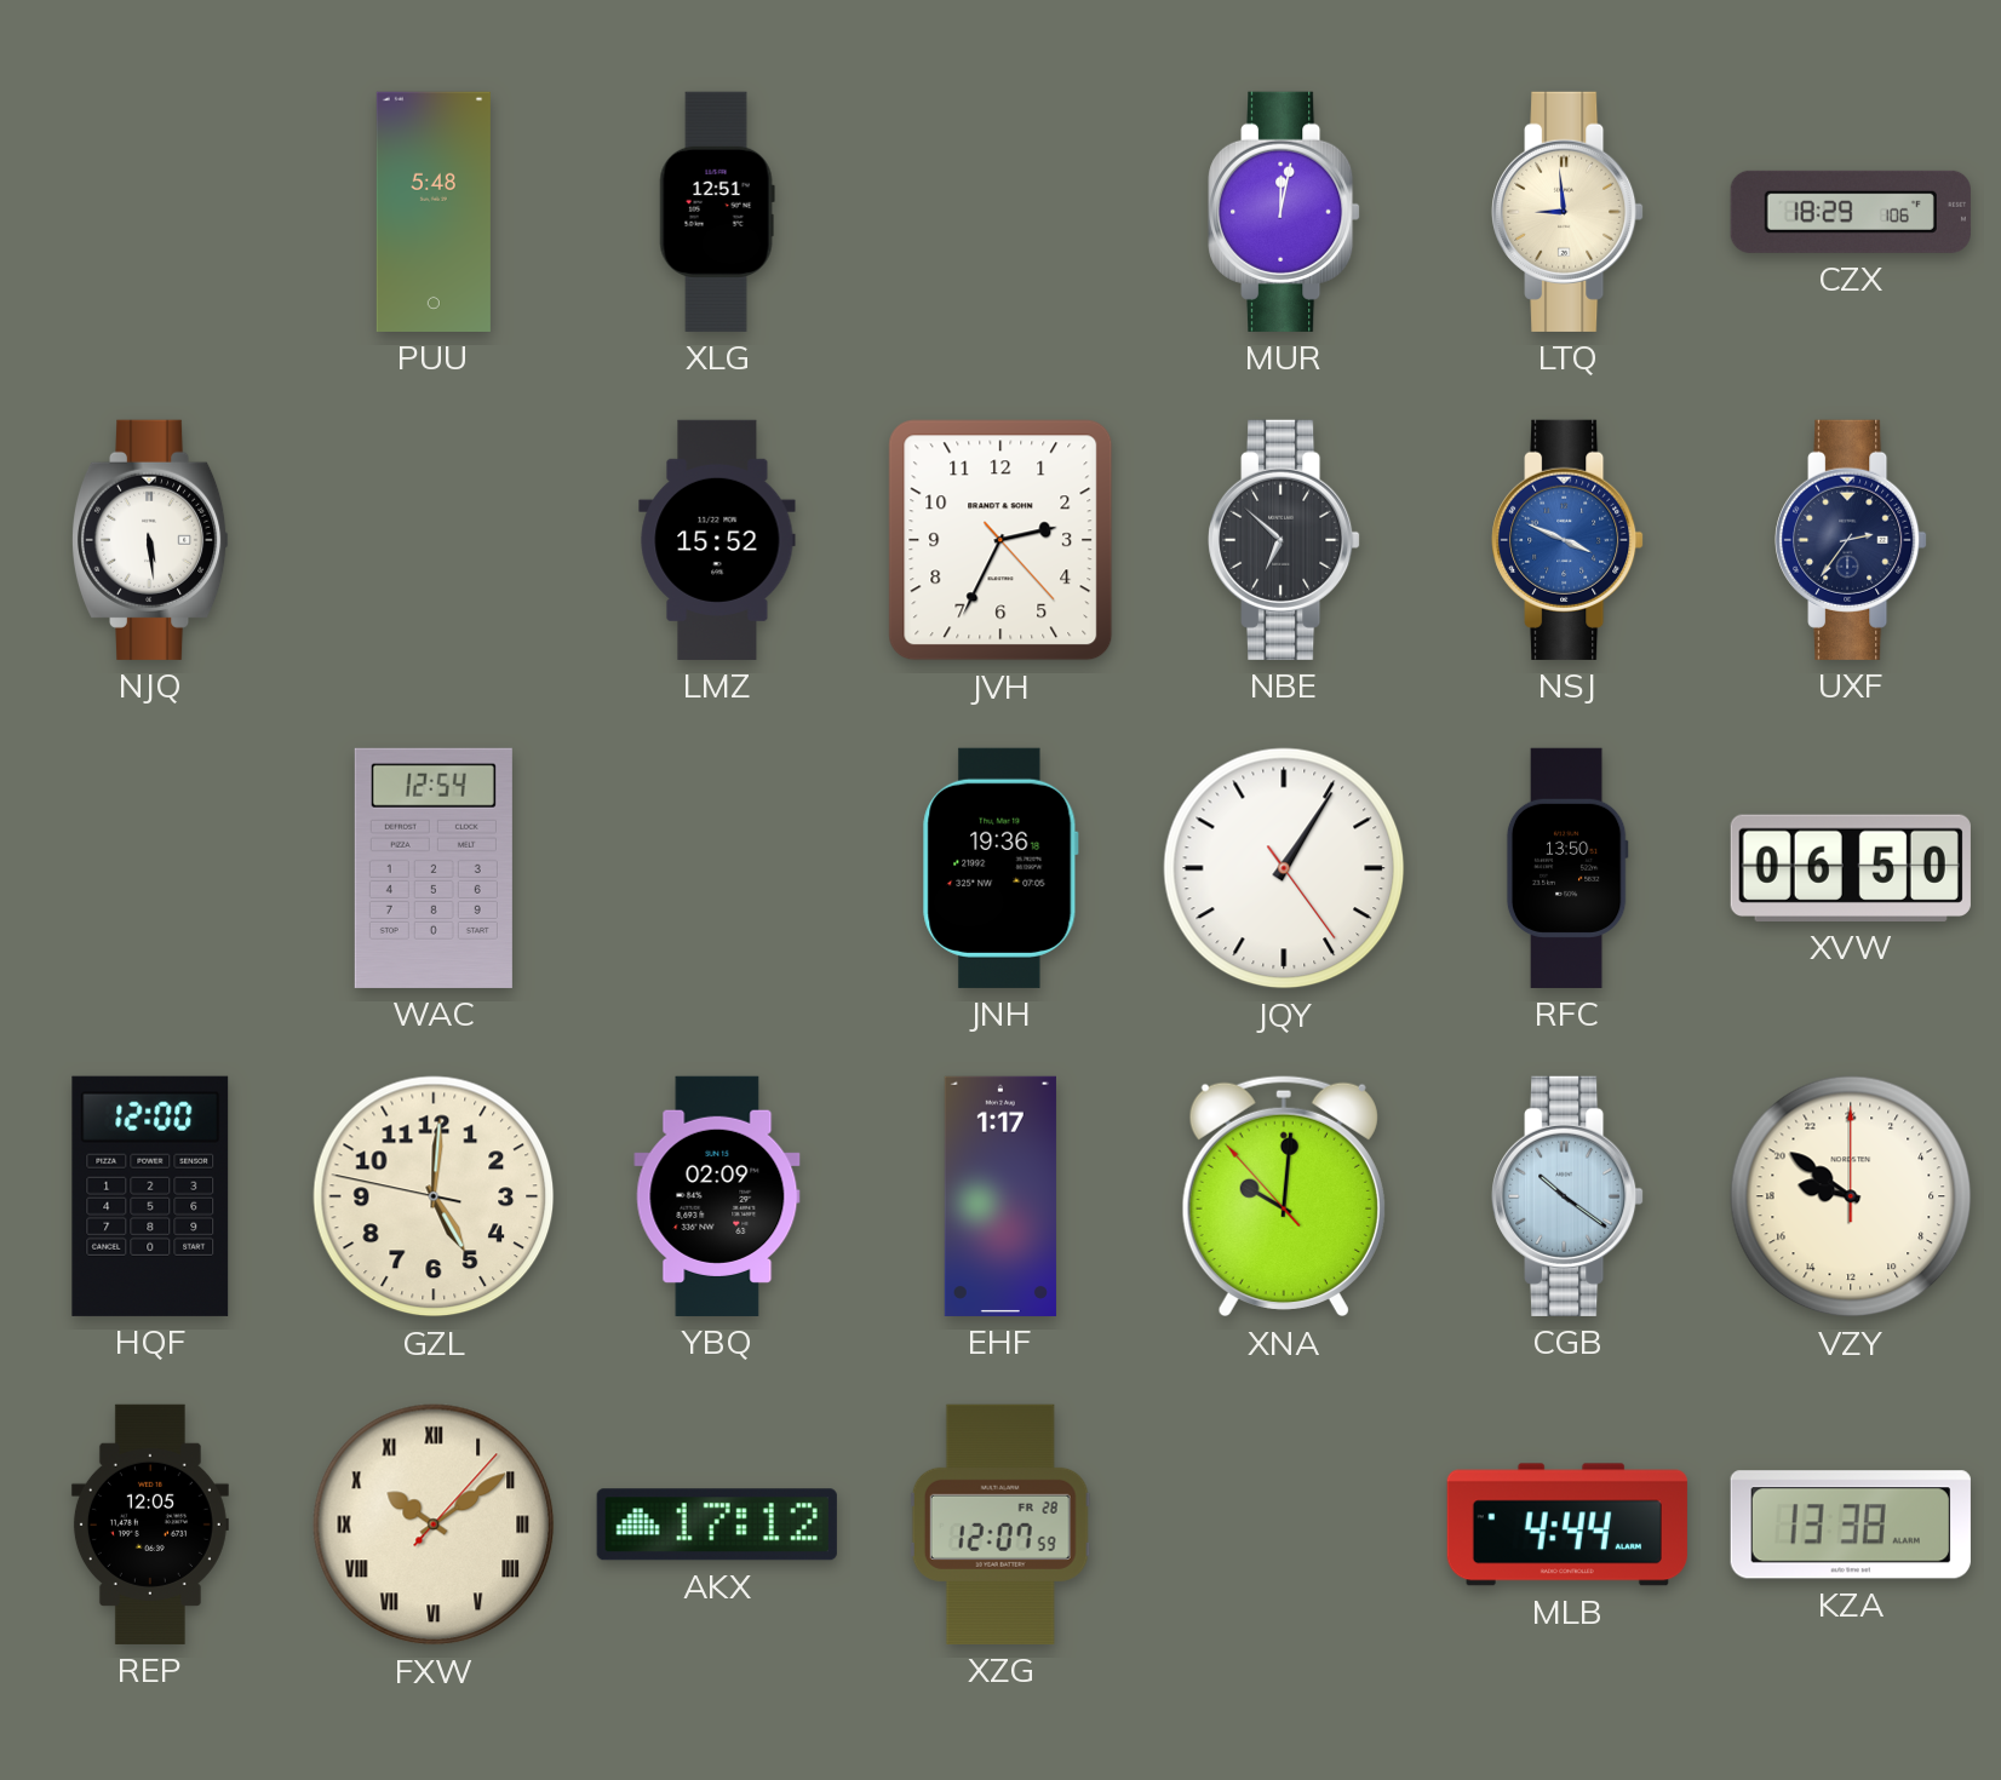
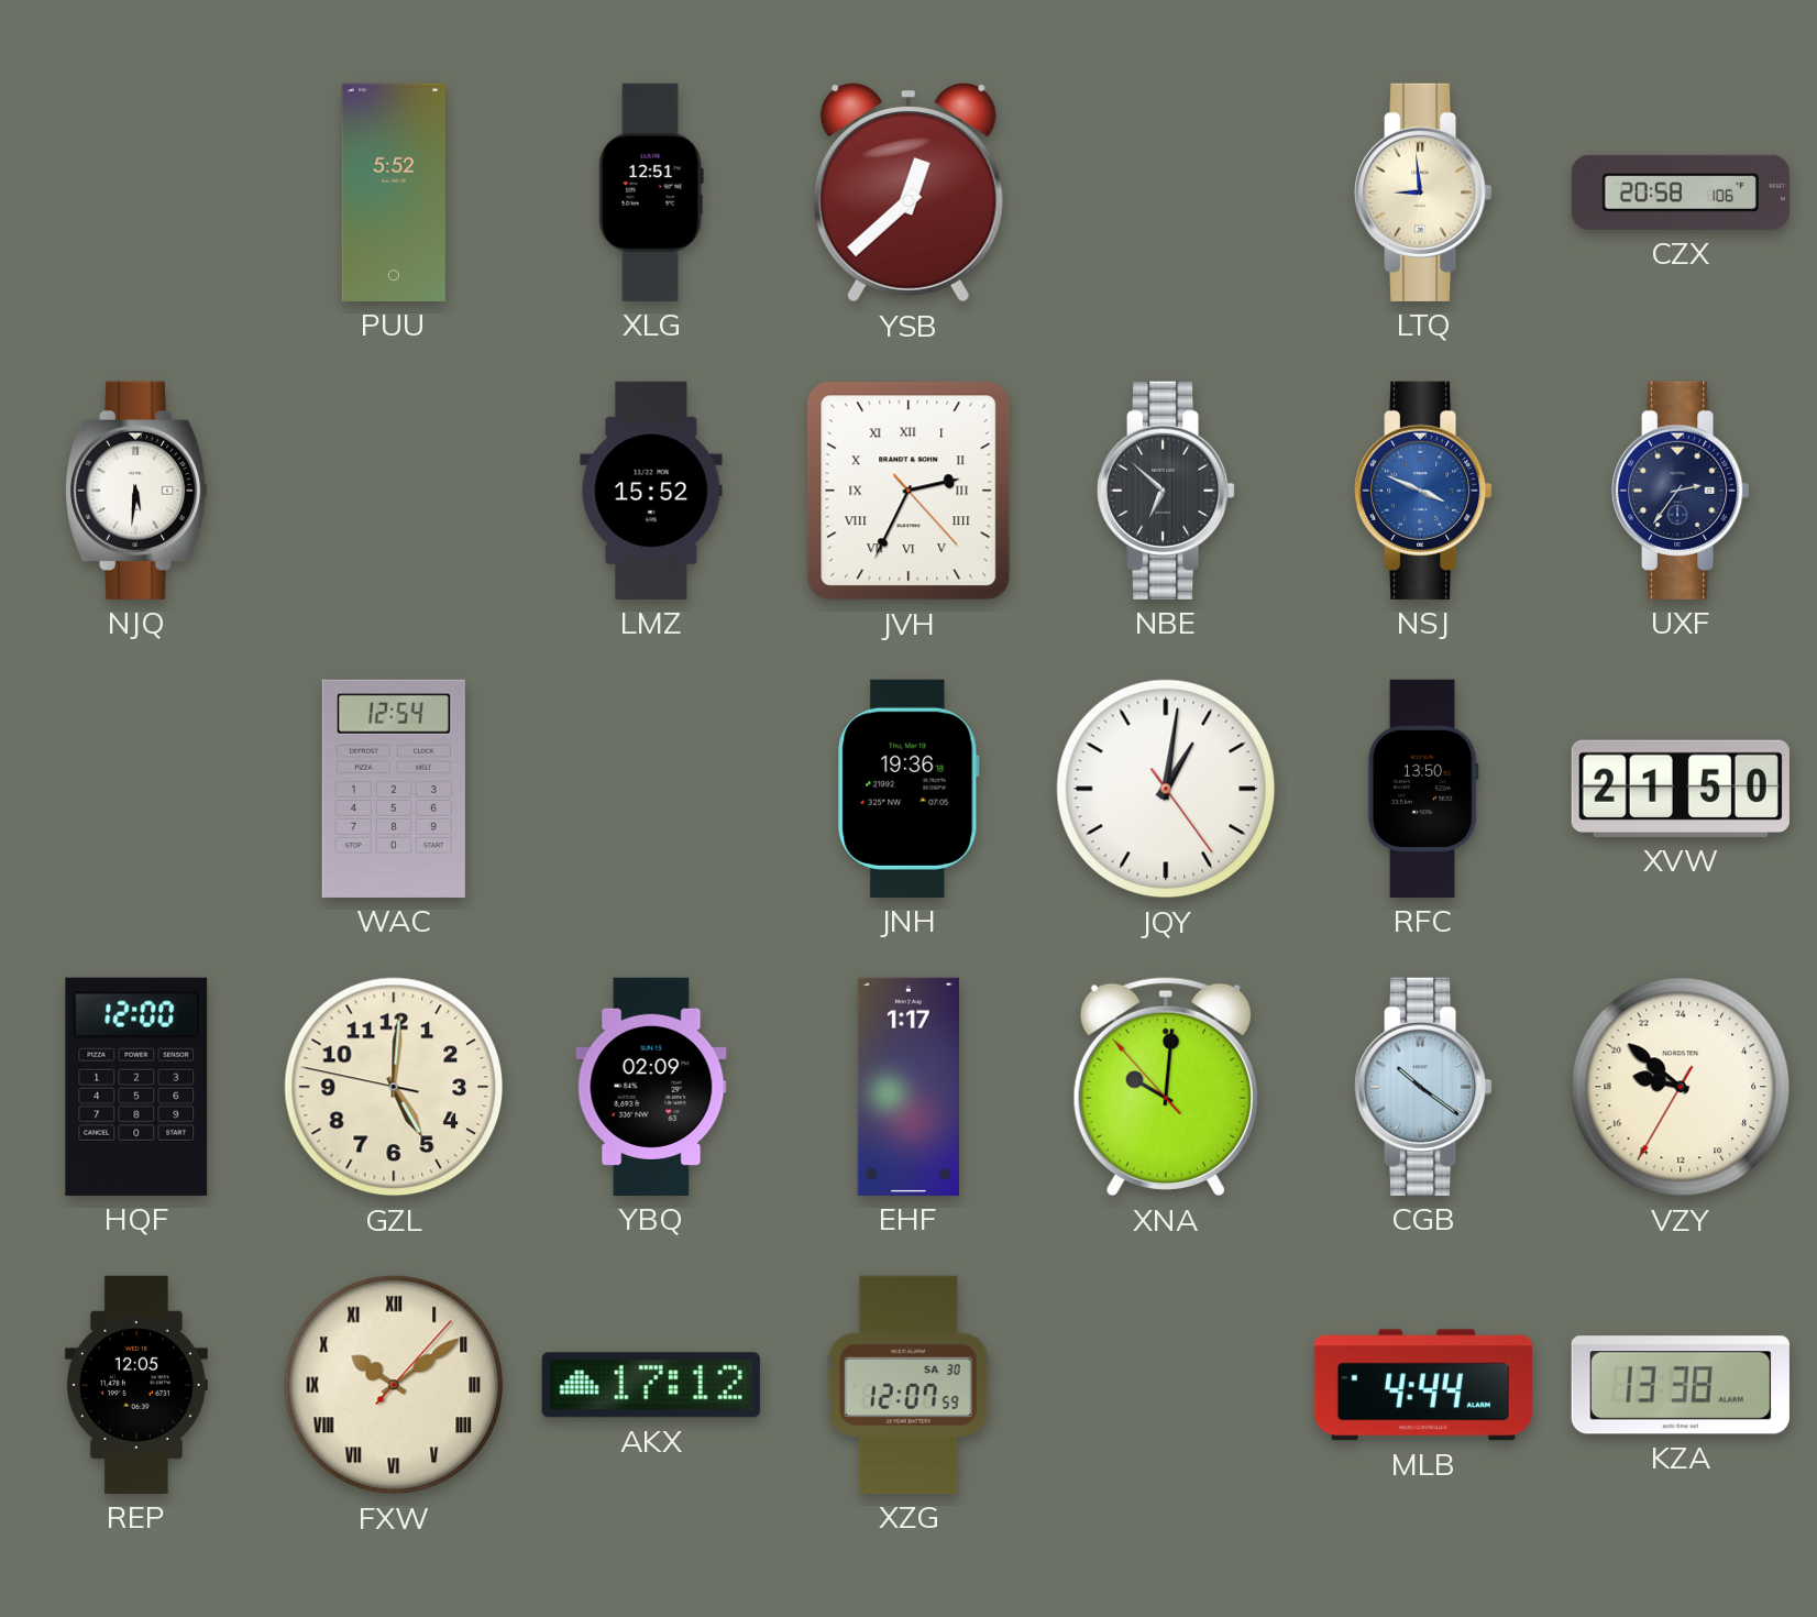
PUU: 5:48 -> 5:52
YSB: none -> 12:38
MUR: 12:02 -> none
CZX: 18:29 -> 20:58
NJQ: 5:29 -> 5:31
JVH numerals: Arabic -> Roman
JQY: 1:05 -> 1:01
XVW: 06:50 -> 21:50
VZY: 18:51:00 -> 18:51:35
XZG date: FR 28 -> SA 30
